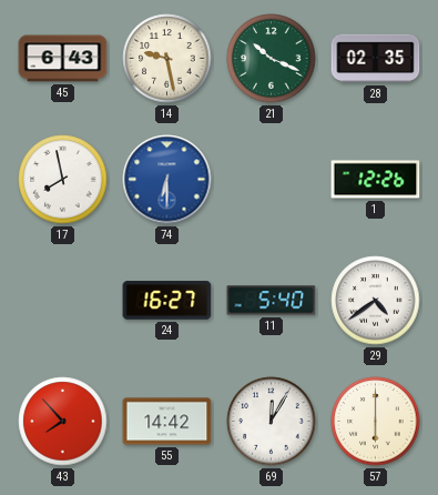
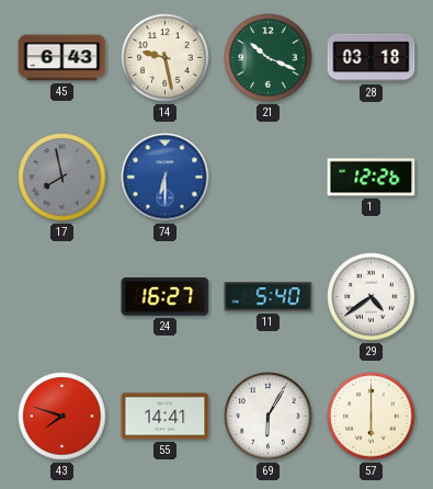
28: 02:35 -> 03:18
17 dial: white -> grey
43: 7:53 -> 7:48
55: 14:42 -> 14:41
69: 12:05 -> 6:05
